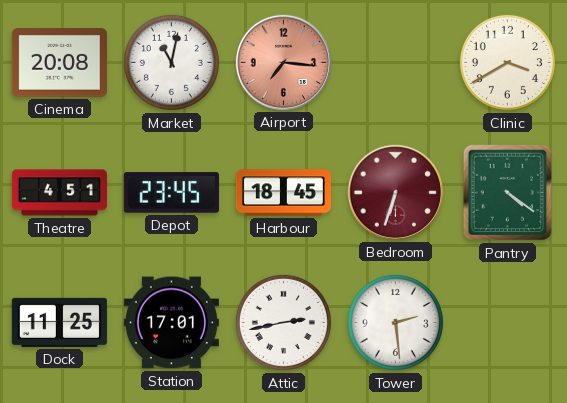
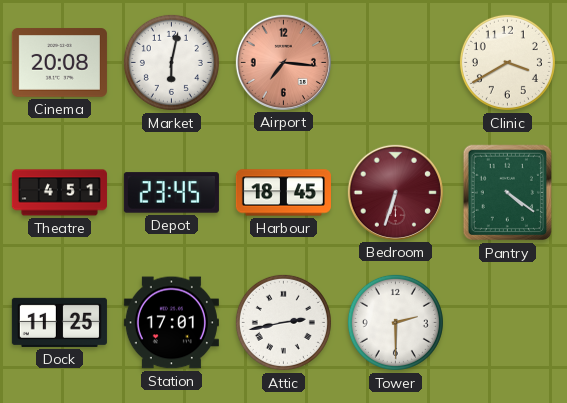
Market: 11:02 -> 6:02
Tower: 2:29 -> 2:30
